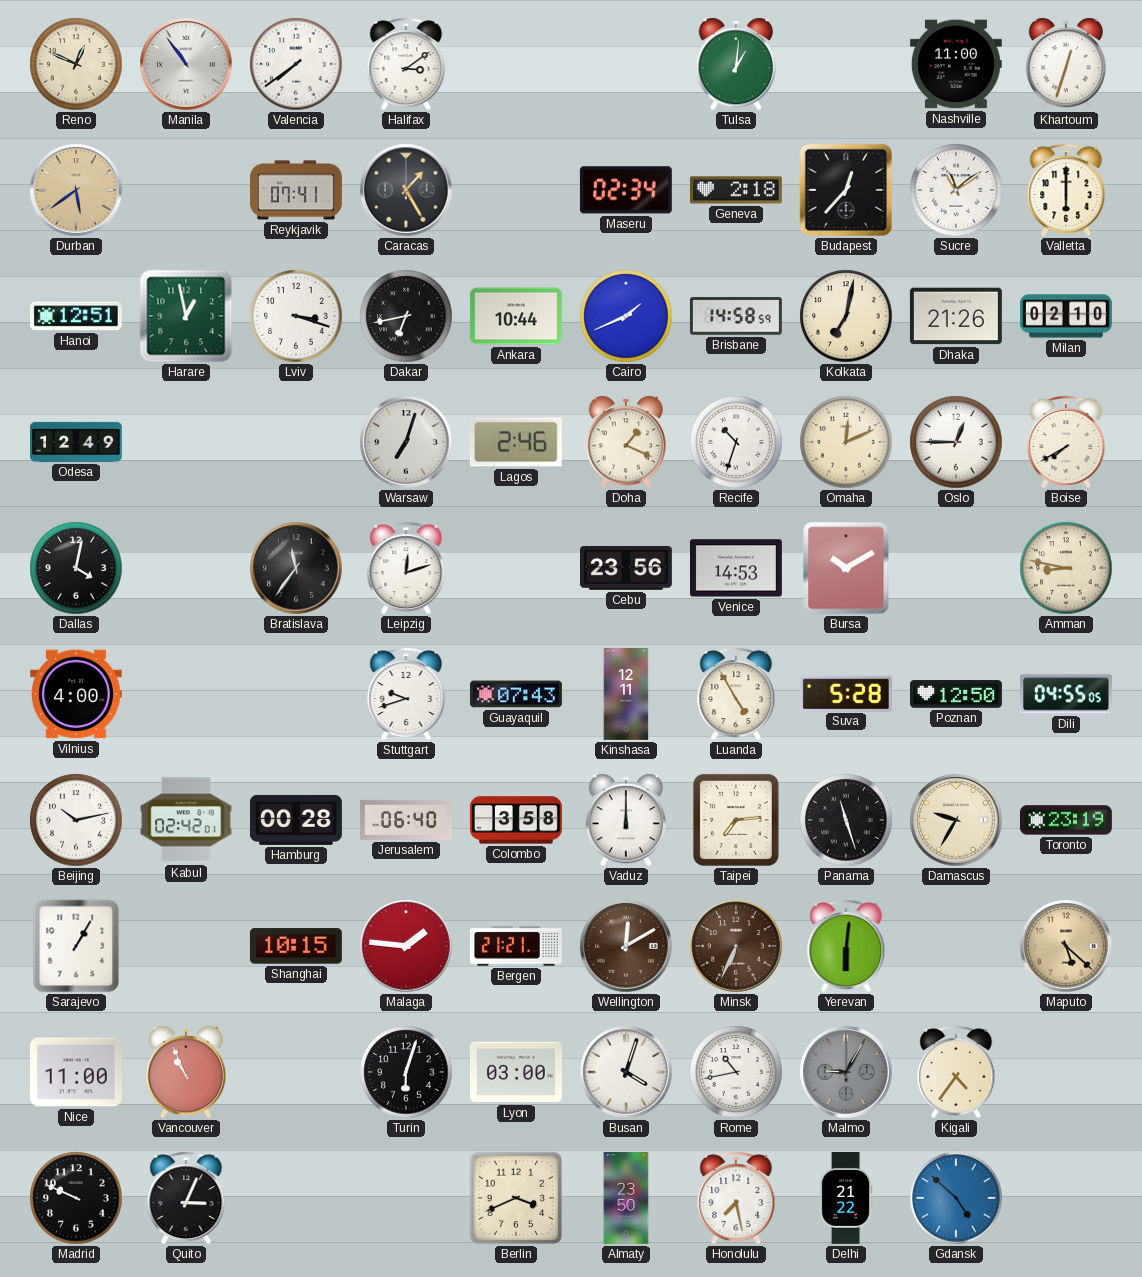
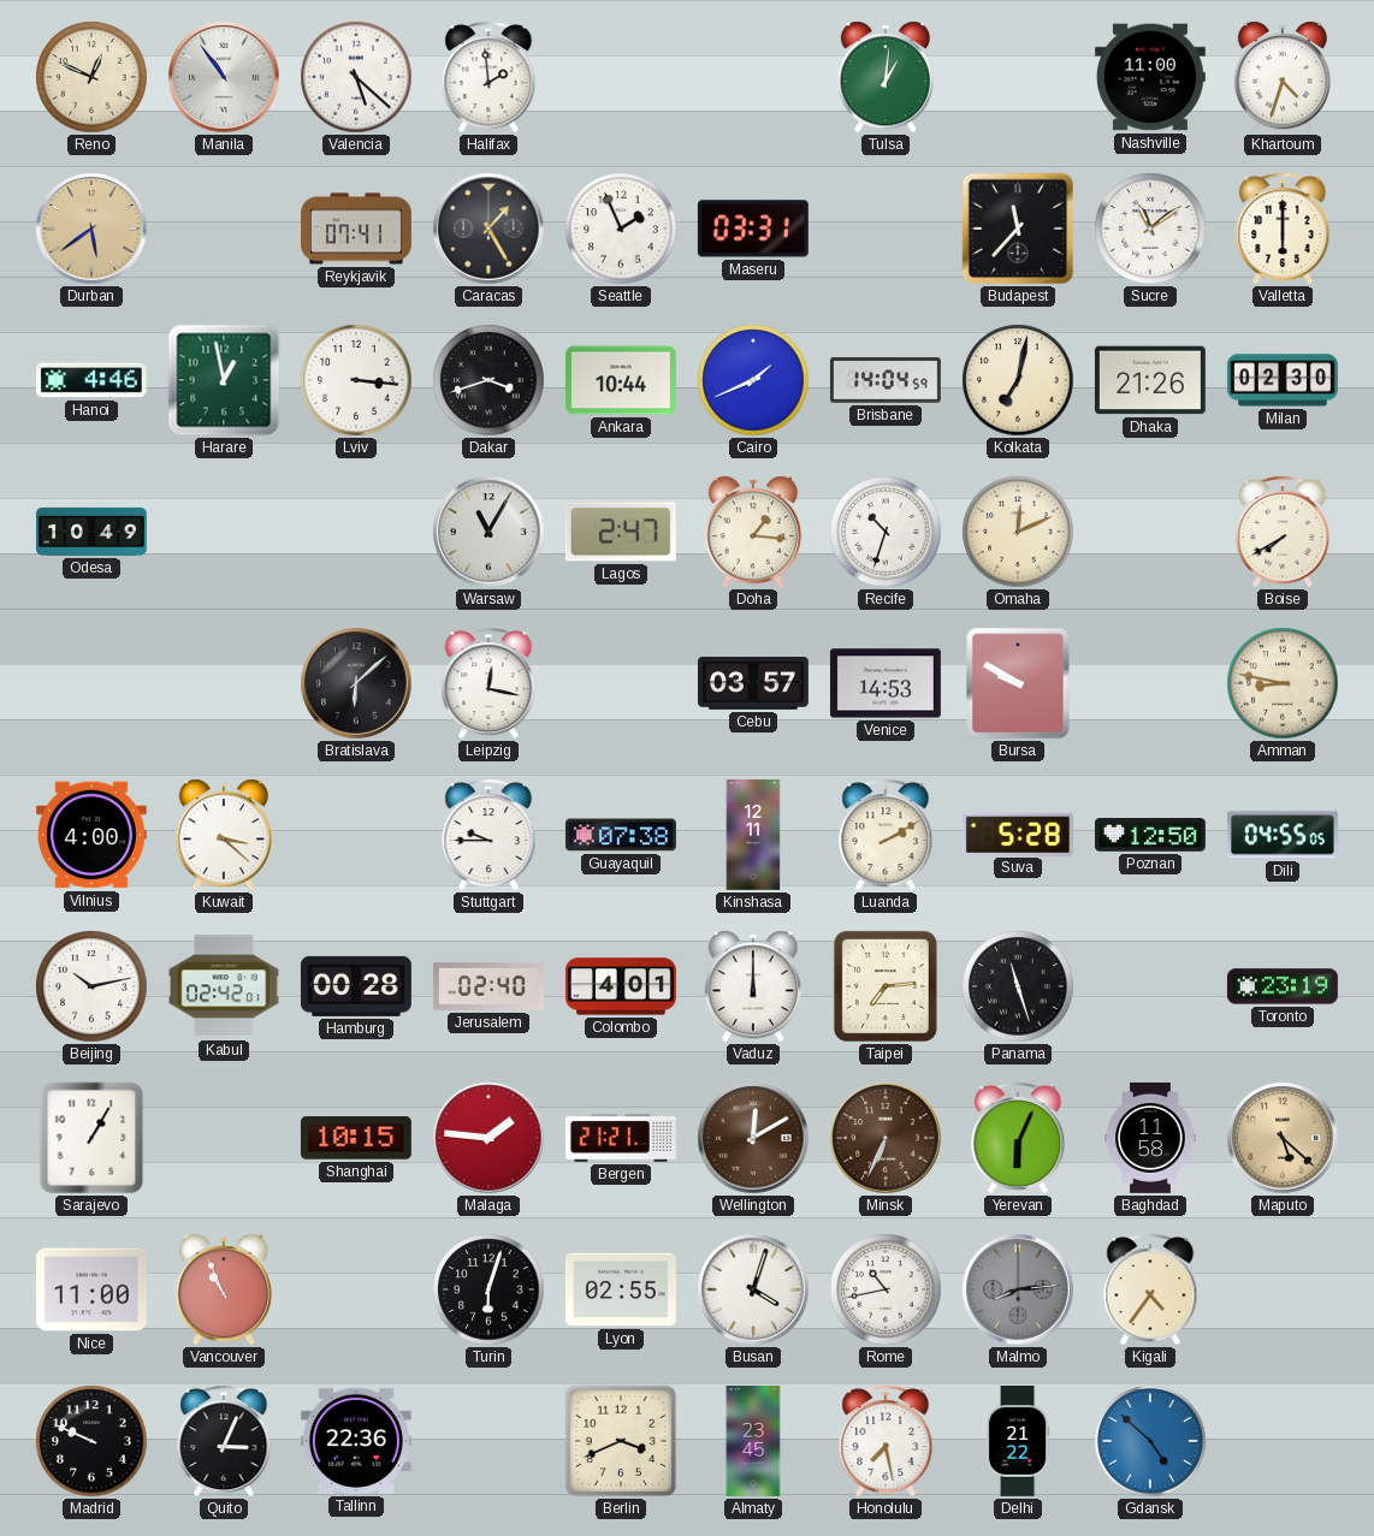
Valencia: 7:39 -> 5:22
Halifax: 3:09 -> 1:59
Khartoum: 12:33 -> 4:33
Seattle: none -> 1:56
Maseru: 02:34 -> 03:31
Geneva: 2:18 -> none
Budapest: 12:37 -> 11:37
Hanoi: 12:51 -> 4:46
Lviv: 3:18 -> 3:16
Dakar: 6:43 -> 3:42
Brisbane: 14:58 -> 14:04
Milan: 02:10 -> 02:30
Odesa: 12:49 -> 10:49
Warsaw: 7:03 -> 11:05
Lagos: 2:46 -> 2:47
Doha: 1:19 -> 1:16
Oslo: 12:45 -> none
Dallas: 4:02 -> none
Bratislava: 11:36 -> 6:08
Leipzig: 12:12 -> 12:17
Cebu: 23:56 -> 03:57
Bursa: 10:10 -> 9:50
Kuwait: none -> 3:22
Stuttgart: 9:42 -> 9:45
Guayaquil: 07:43 -> 07:38
Luanda: 4:55 -> 2:10
Jerusalem: 06:40 -> 02:40
Colombo: 3:58 -> 4:01
Damascus: 9:35 -> none
Yerevan: 6:01 -> 6:04
Baghdad: none -> 11:58
Lyon: 03:00 -> 02:55
Malmo: 9:05 -> 8:14
Tallinn: none -> 22:36
Almaty: 23:50 -> 23:45
